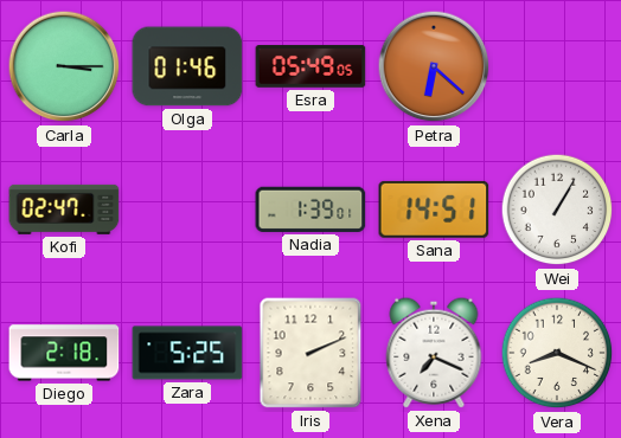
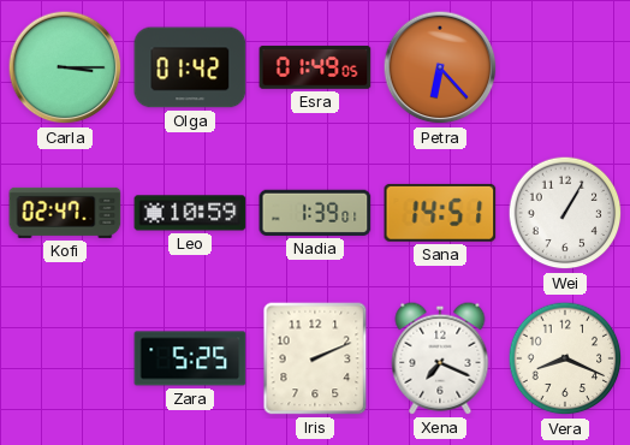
Olga: 01:46 -> 01:42
Esra: 05:49 -> 01:49
Petra: 6:22 -> 6:23
Leo: none -> 10:59
Diego: 2:18 -> none
